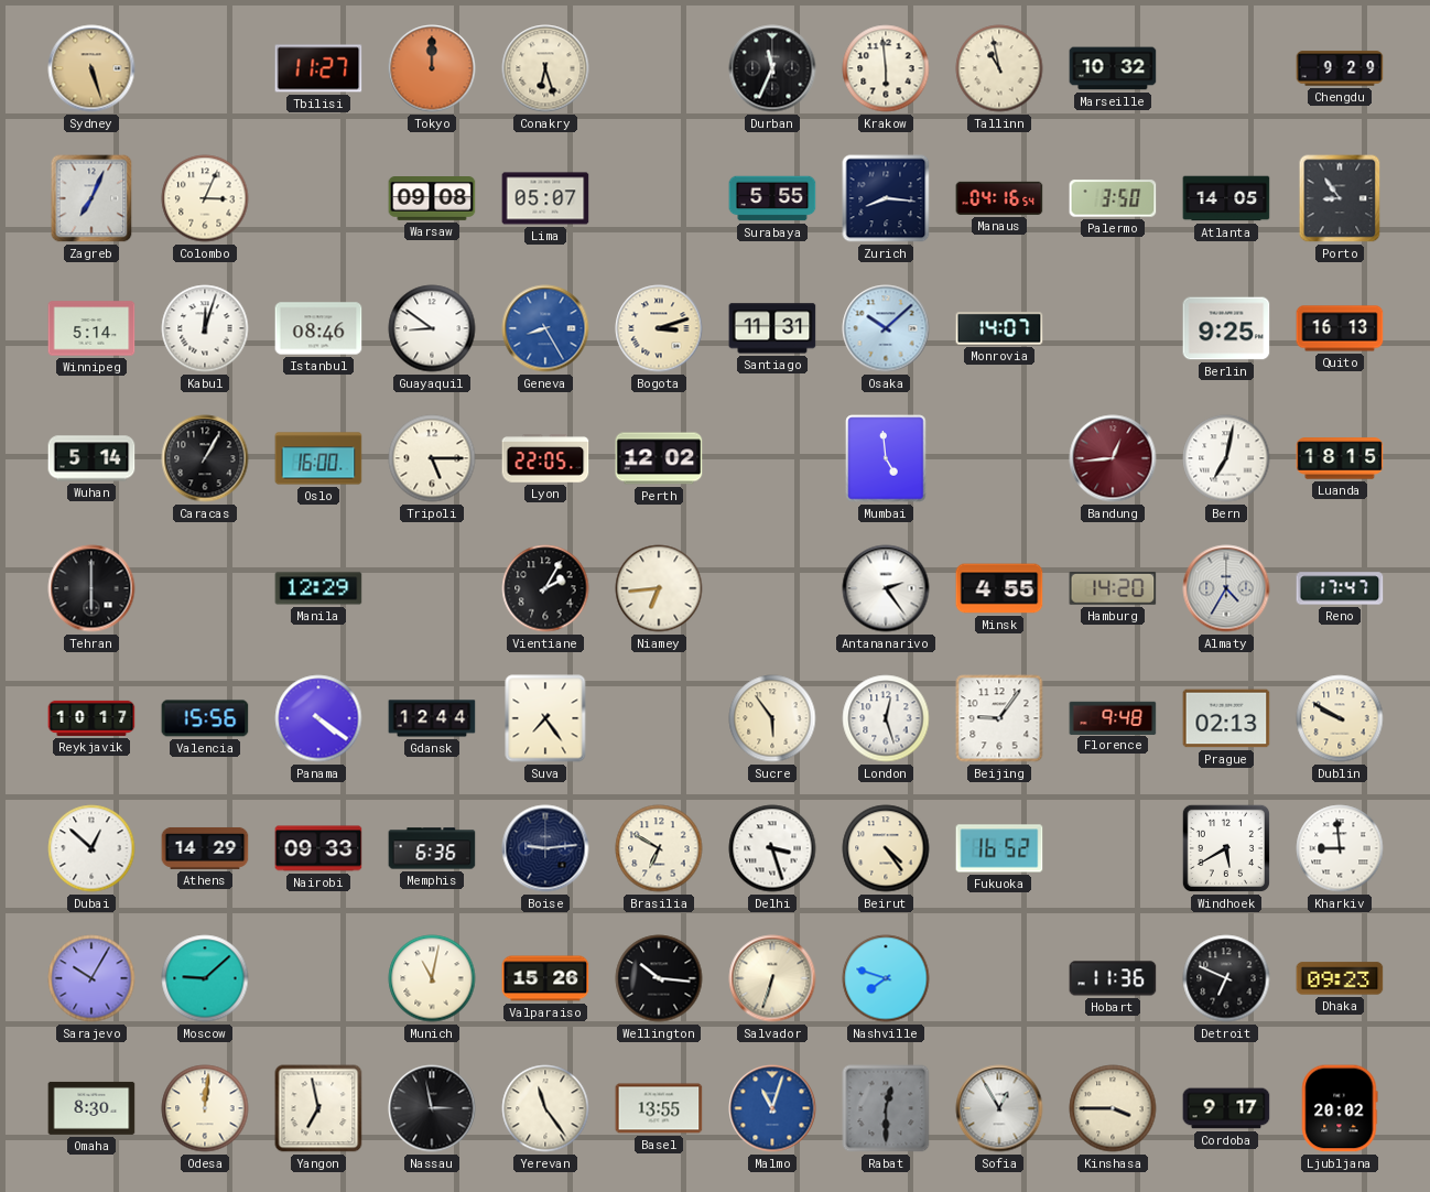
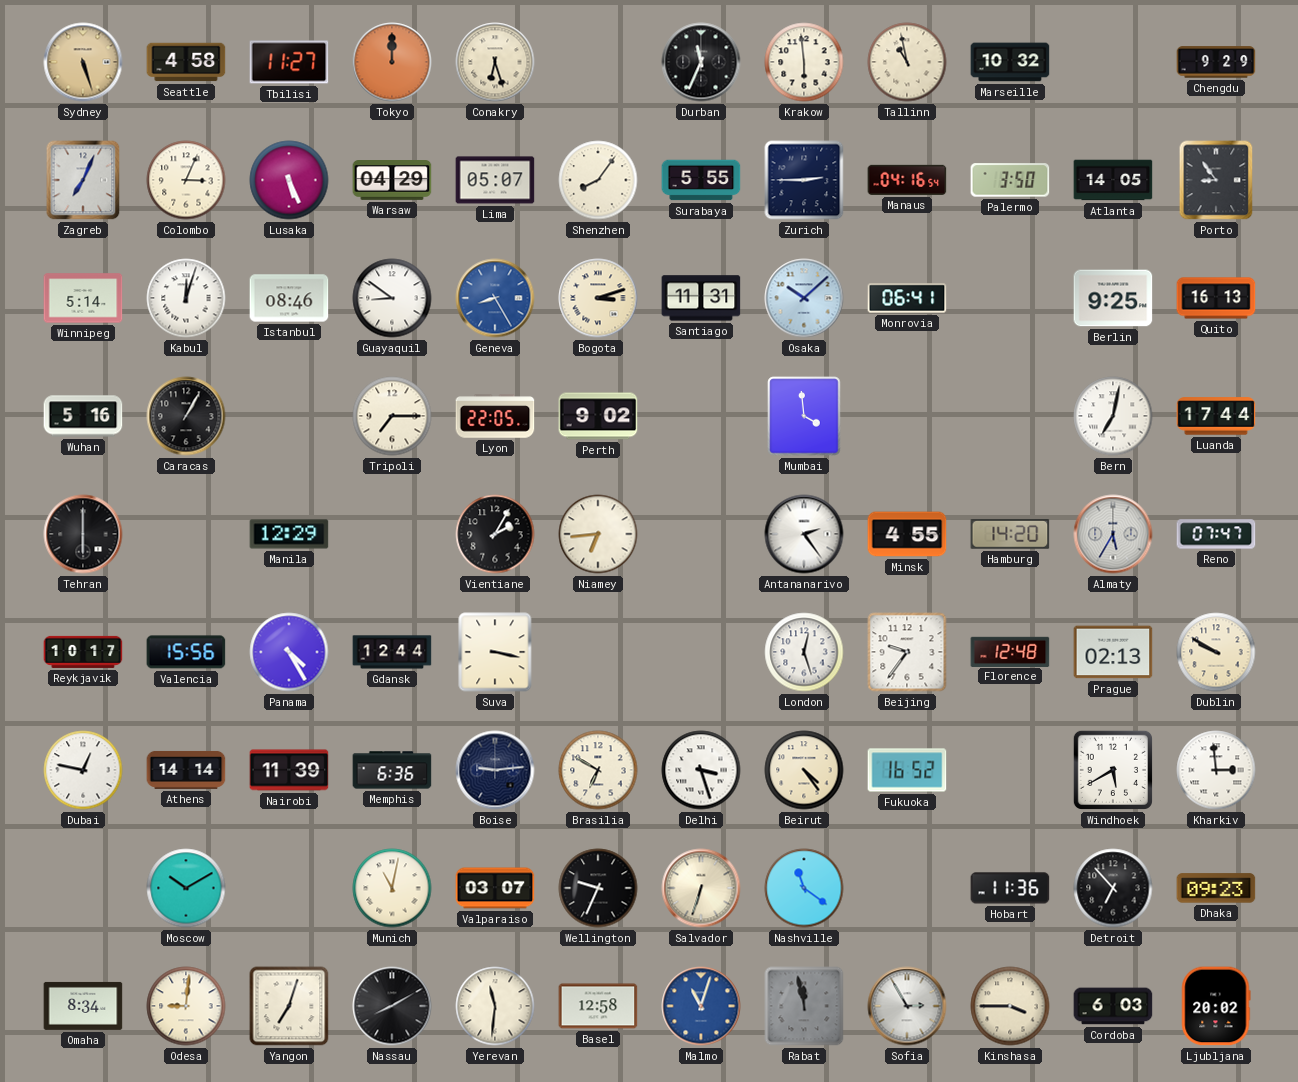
Seattle: none -> 4:58
Lusaka: none -> 5:26
Warsaw: 09:08 -> 04:29
Shenzhen: none -> 8:06
Zurich: 8:16 -> 2:45
Monrovia: 14:07 -> 06:41
Wuhan: 5:14 -> 5:16
Oslo: 16:00 -> none
Tripoli: 5:15 -> 7:15
Perth: 12:02 -> 9:02
Mumbai: 4:59 -> 3:59
Bandung: 12:44 -> none
Luanda: 18:15 -> 17:44
Almaty: 4:35 -> 5:35
Reno: 17:47 -> 07:47
Panama: 4:21 -> 4:25
Suva: 7:24 -> 3:17
Sucre: 5:54 -> none
Beijing: 9:06 -> 9:36
Florence: 9:48 -> 12:48
Dubai: 12:52 -> 12:47
Athens: 14:29 -> 14:14
Nairobi: 09:33 -> 11:39
Kharkiv: 8:59 -> 2:59
Sarajevo: 10:05 -> none
Moscow: 9:08 -> 10:10
Valparaiso: 15:26 -> 03:07
Wellington: 10:16 -> 9:34
Nashville: 7:48 -> 11:21
Detroit: 6:49 -> 6:53
Omaha: 8:30 -> 8:34
Odesa: 12:01 -> 9:01
Yangon: 6:58 -> 7:03
Nassau: 2:58 -> 8:10
Yerevan: 11:24 -> 11:31
Basel: 13:55 -> 12:58
Rabat: 12:30 -> 11:58
Sofia: 12:55 -> 2:55
Cordoba: 9:17 -> 6:03
